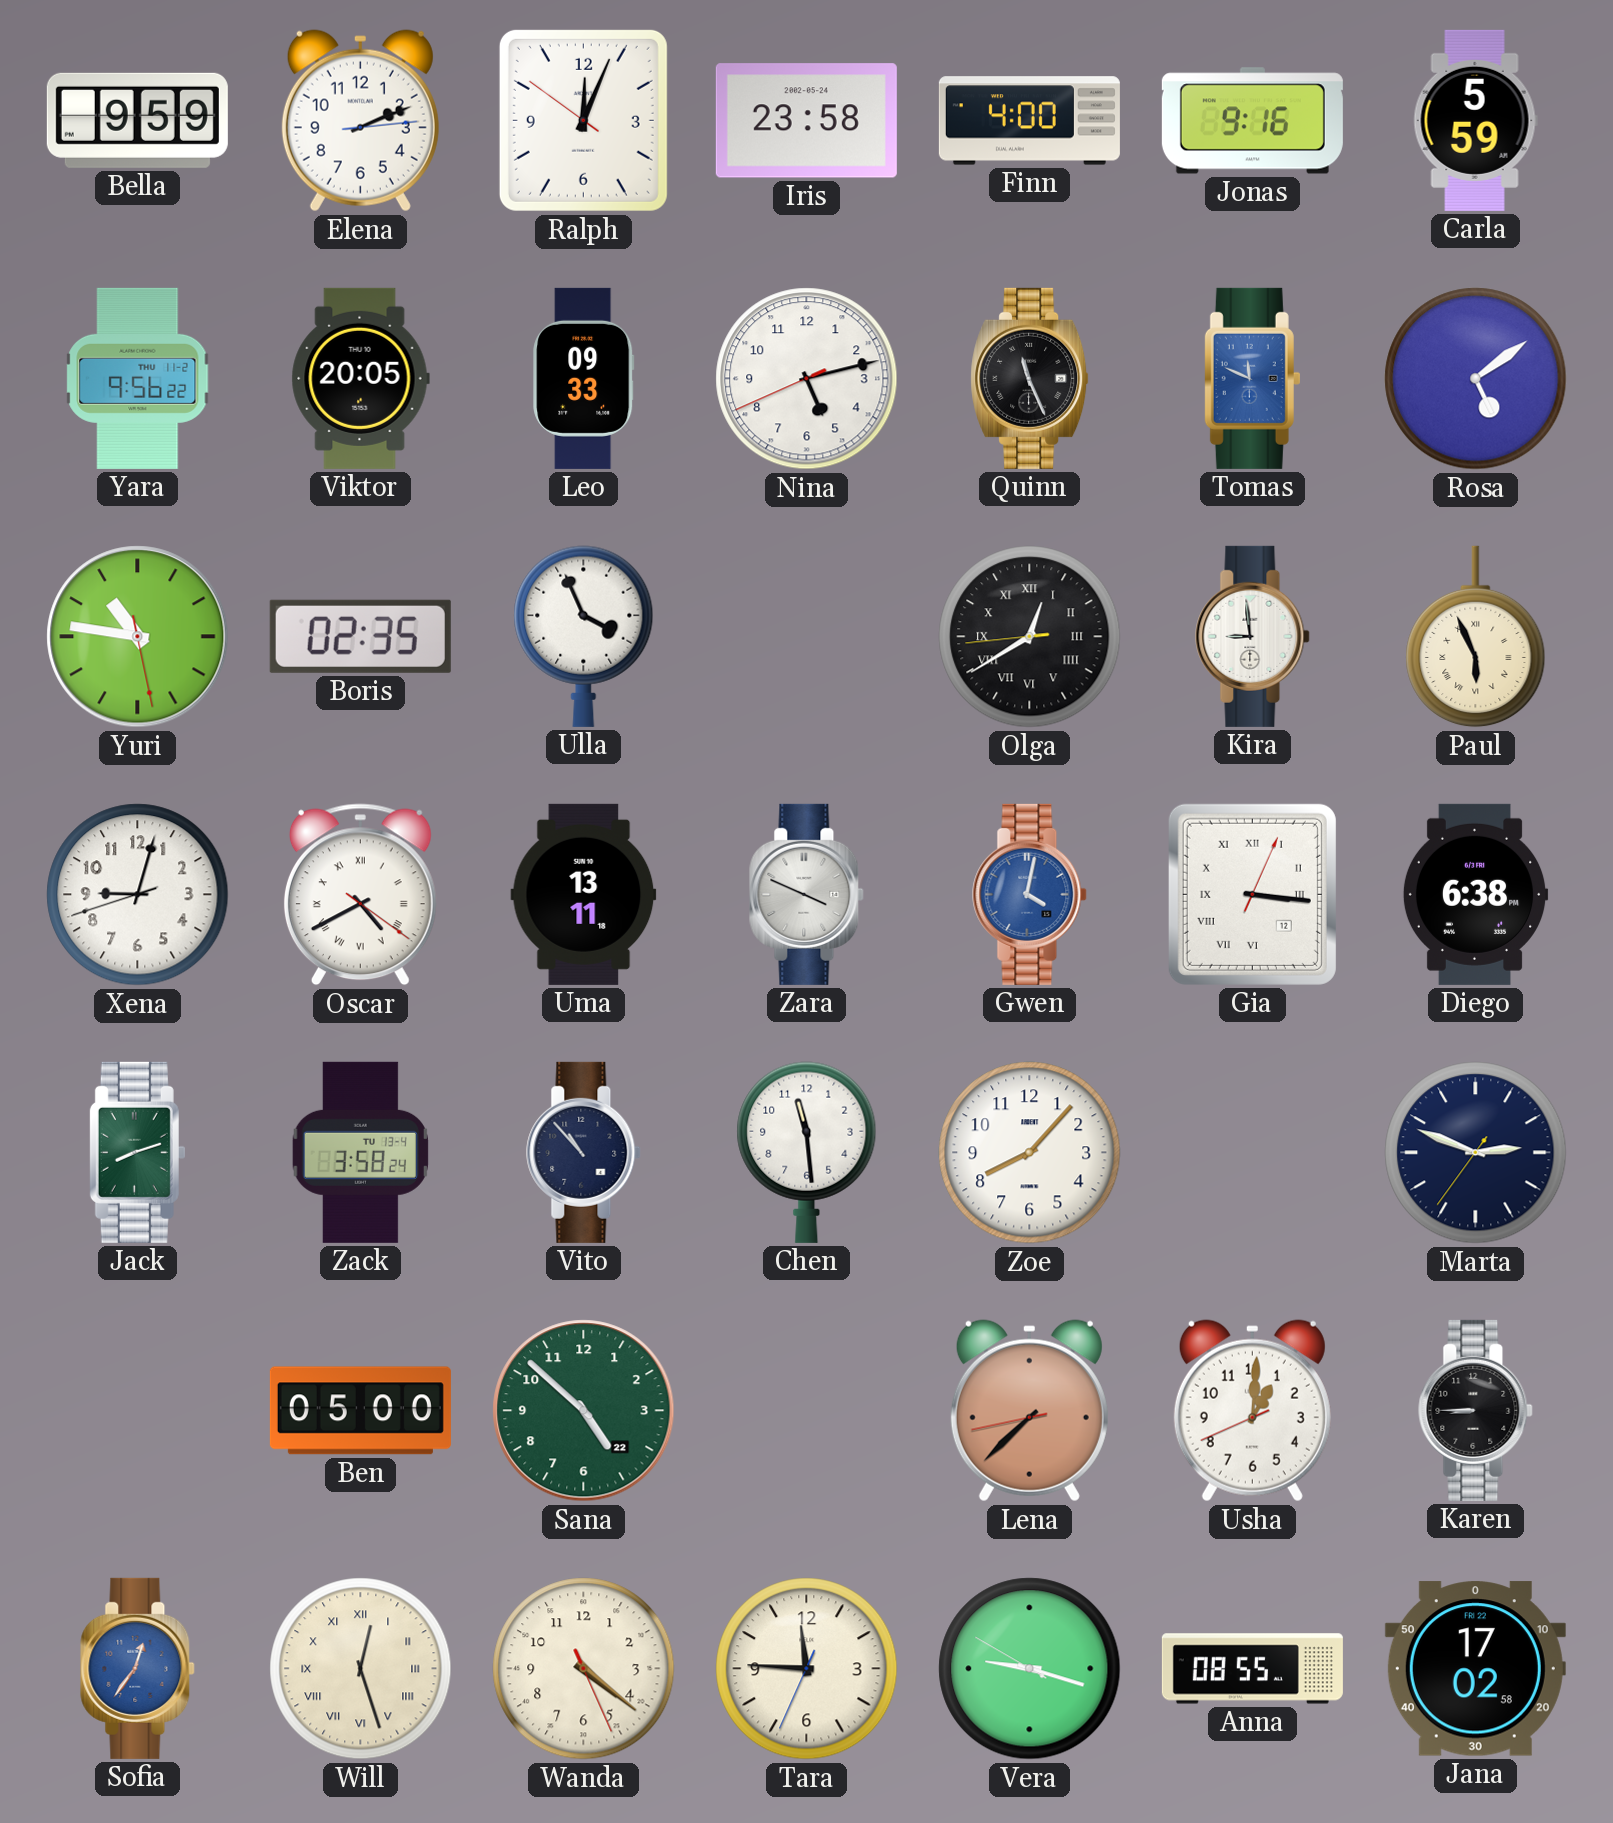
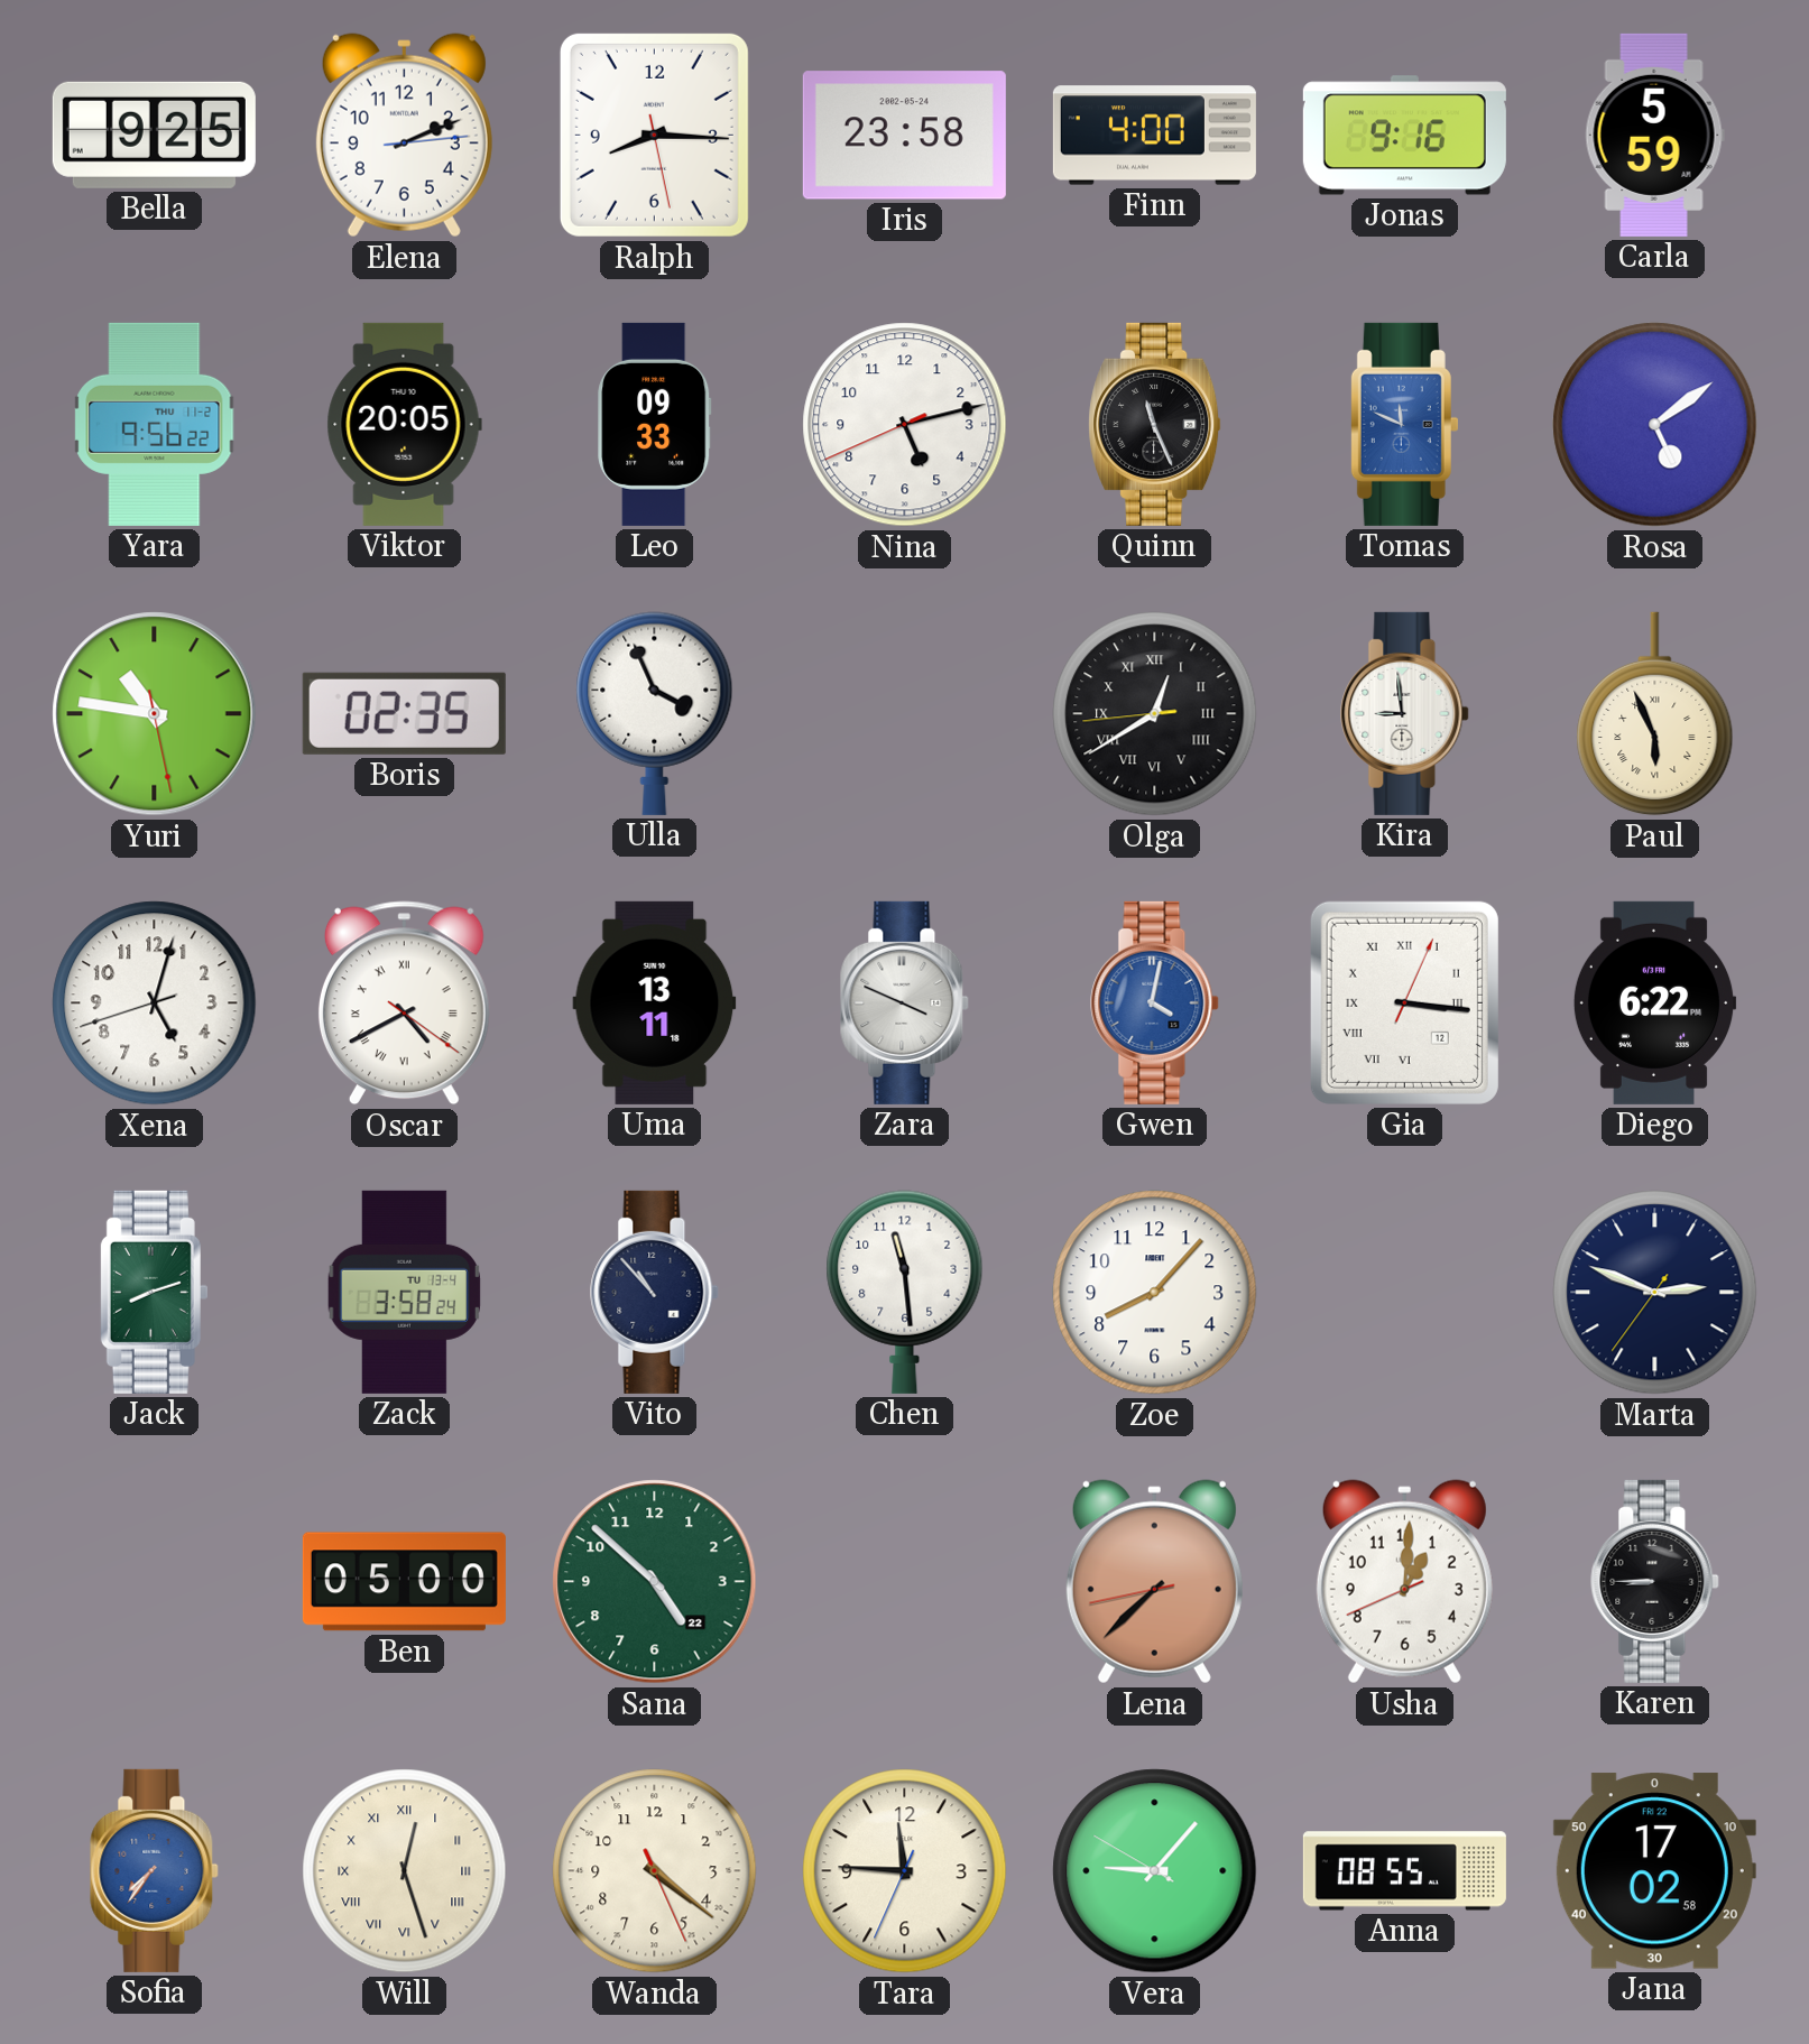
Bella: 9:59 -> 9:25
Ralph: 12:03 -> 8:15
Xena: 9:02 -> 5:02
Diego: 6:38 -> 6:22
Sofia: 12:36 -> 7:36
Vera: 9:17 -> 9:06
